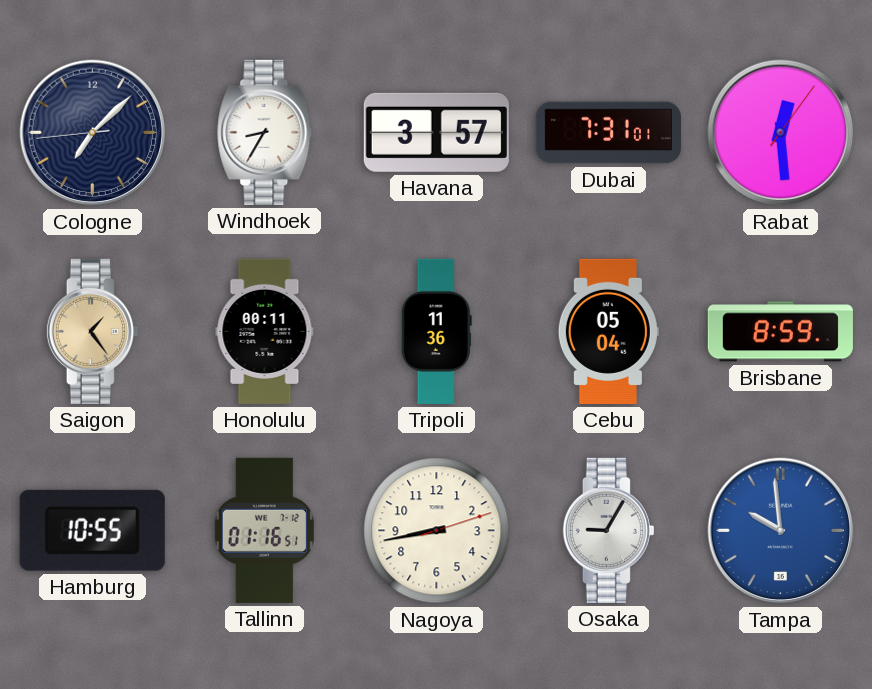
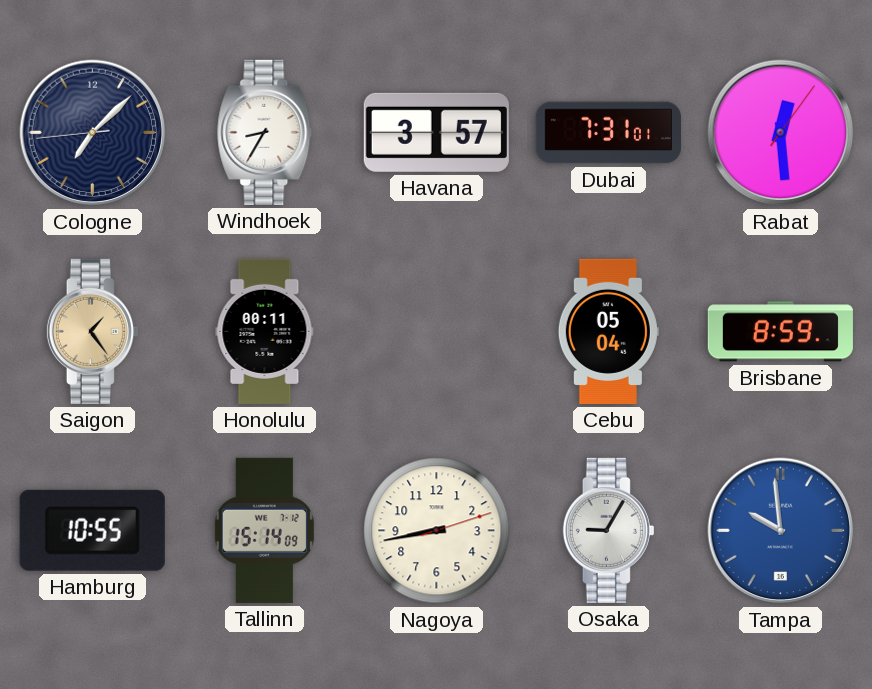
Tripoli: 11:36 -> none
Tallinn: 01:16 -> 15:14
